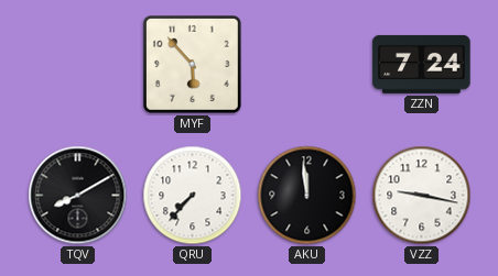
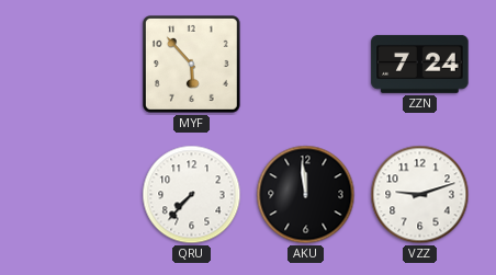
TQV: 8:10 -> none
VZZ: 9:17 -> 9:12
